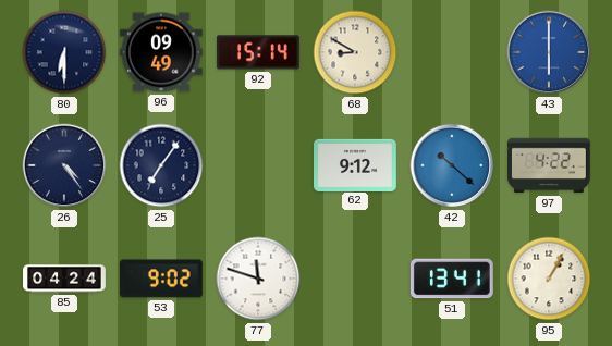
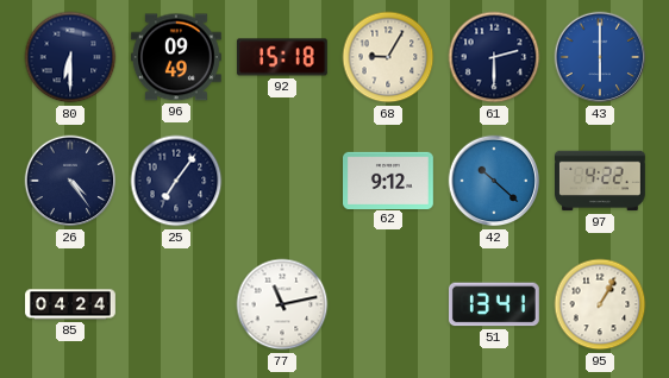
92: 15:14 -> 15:18
68: 8:50 -> 9:05
61: none -> 2:30
53: 9:02 -> none
77: 11:48 -> 11:13
